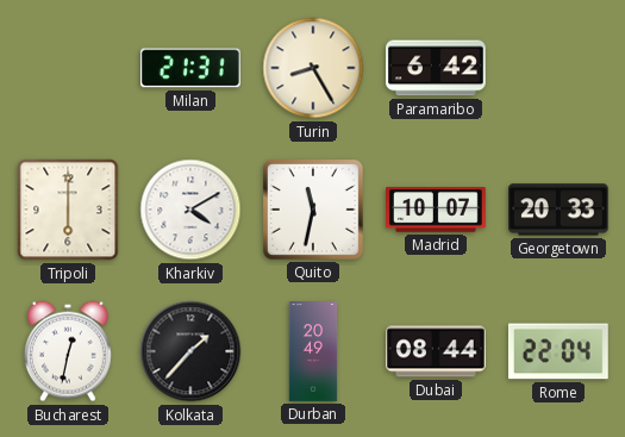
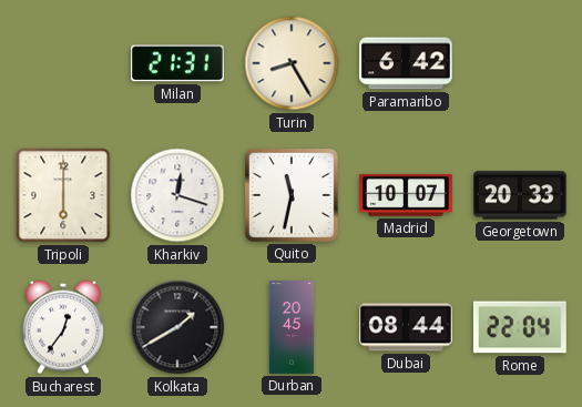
Kharkiv: 4:10 -> 12:18
Bucharest: 12:32 -> 12:36
Kolkata: 1:37 -> 1:40
Durban: 20:49 -> 20:45
